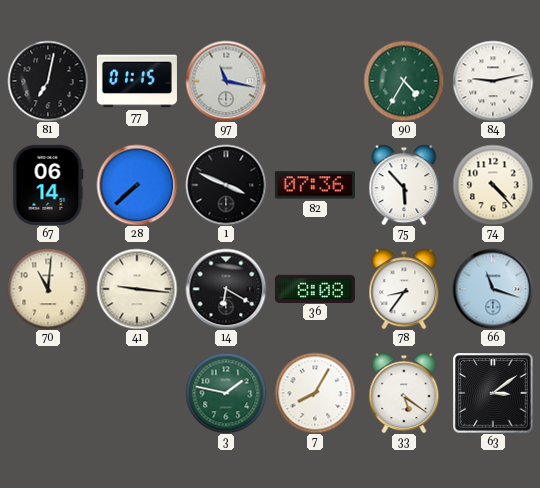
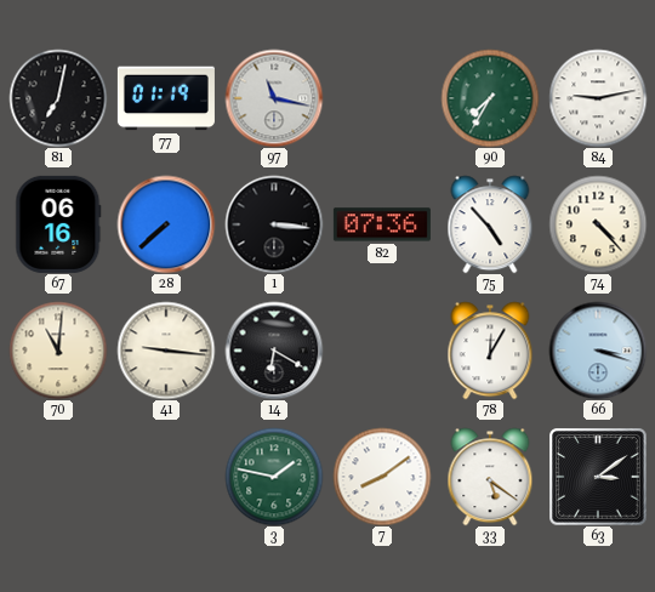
77: 01:15 -> 01:19
90: 4:35 -> 7:35
67: 06:14 -> 06:16
1: 3:49 -> 3:16
75: 5:53 -> 4:53
36: 8:08 -> none
78: 8:36 -> 12:05
66: 11:18 -> 3:18
7: 8:05 -> 8:09
